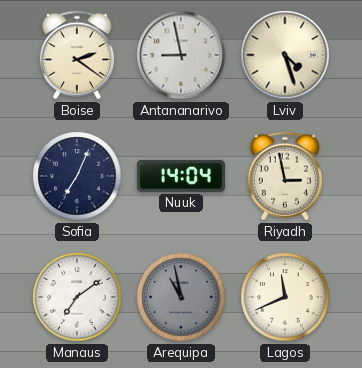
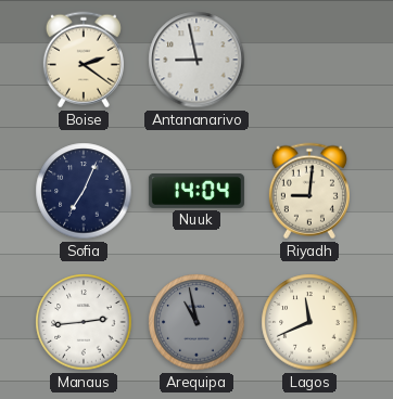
Lviv: 4:27 -> none
Riyadh: 2:58 -> 9:01
Manaus: 7:09 -> 2:44
